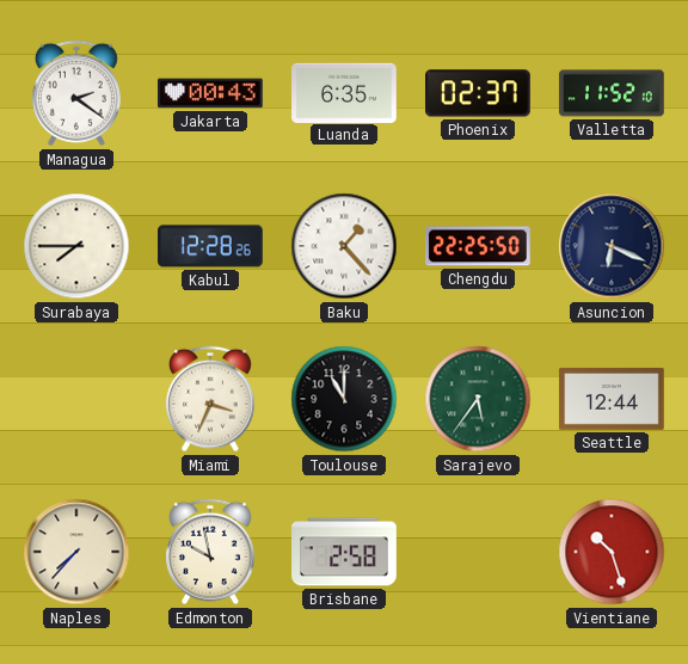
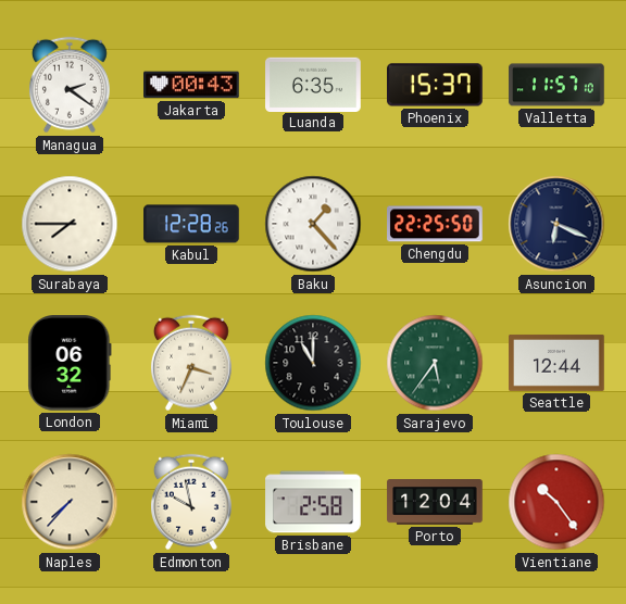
Phoenix: 02:37 -> 15:37
Valletta: 11:52 -> 11:57
London: none -> 06:32
Porto: none -> 12:04
Vientiane: 10:27 -> 10:24
